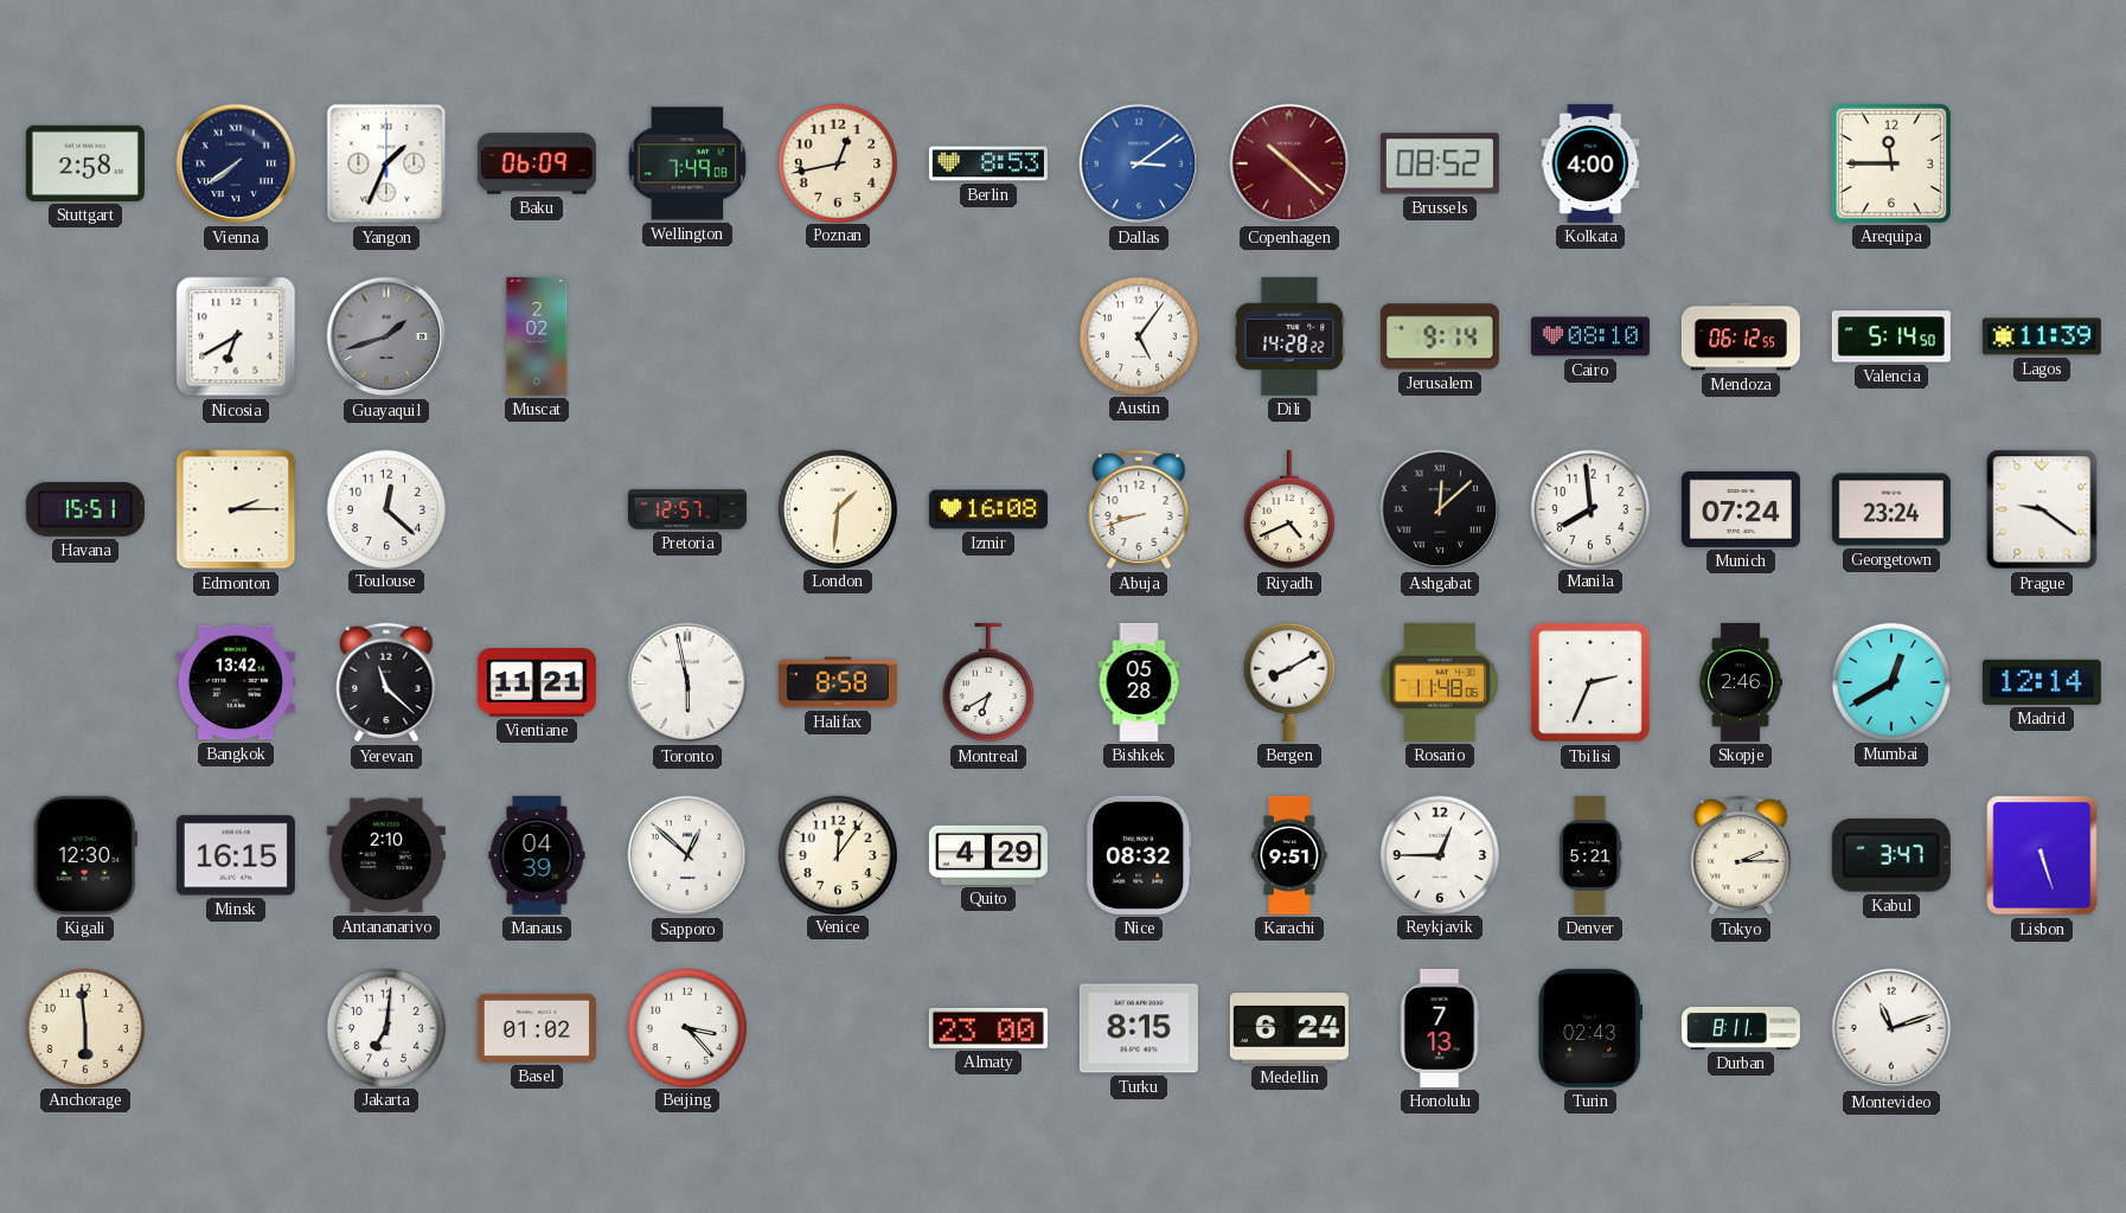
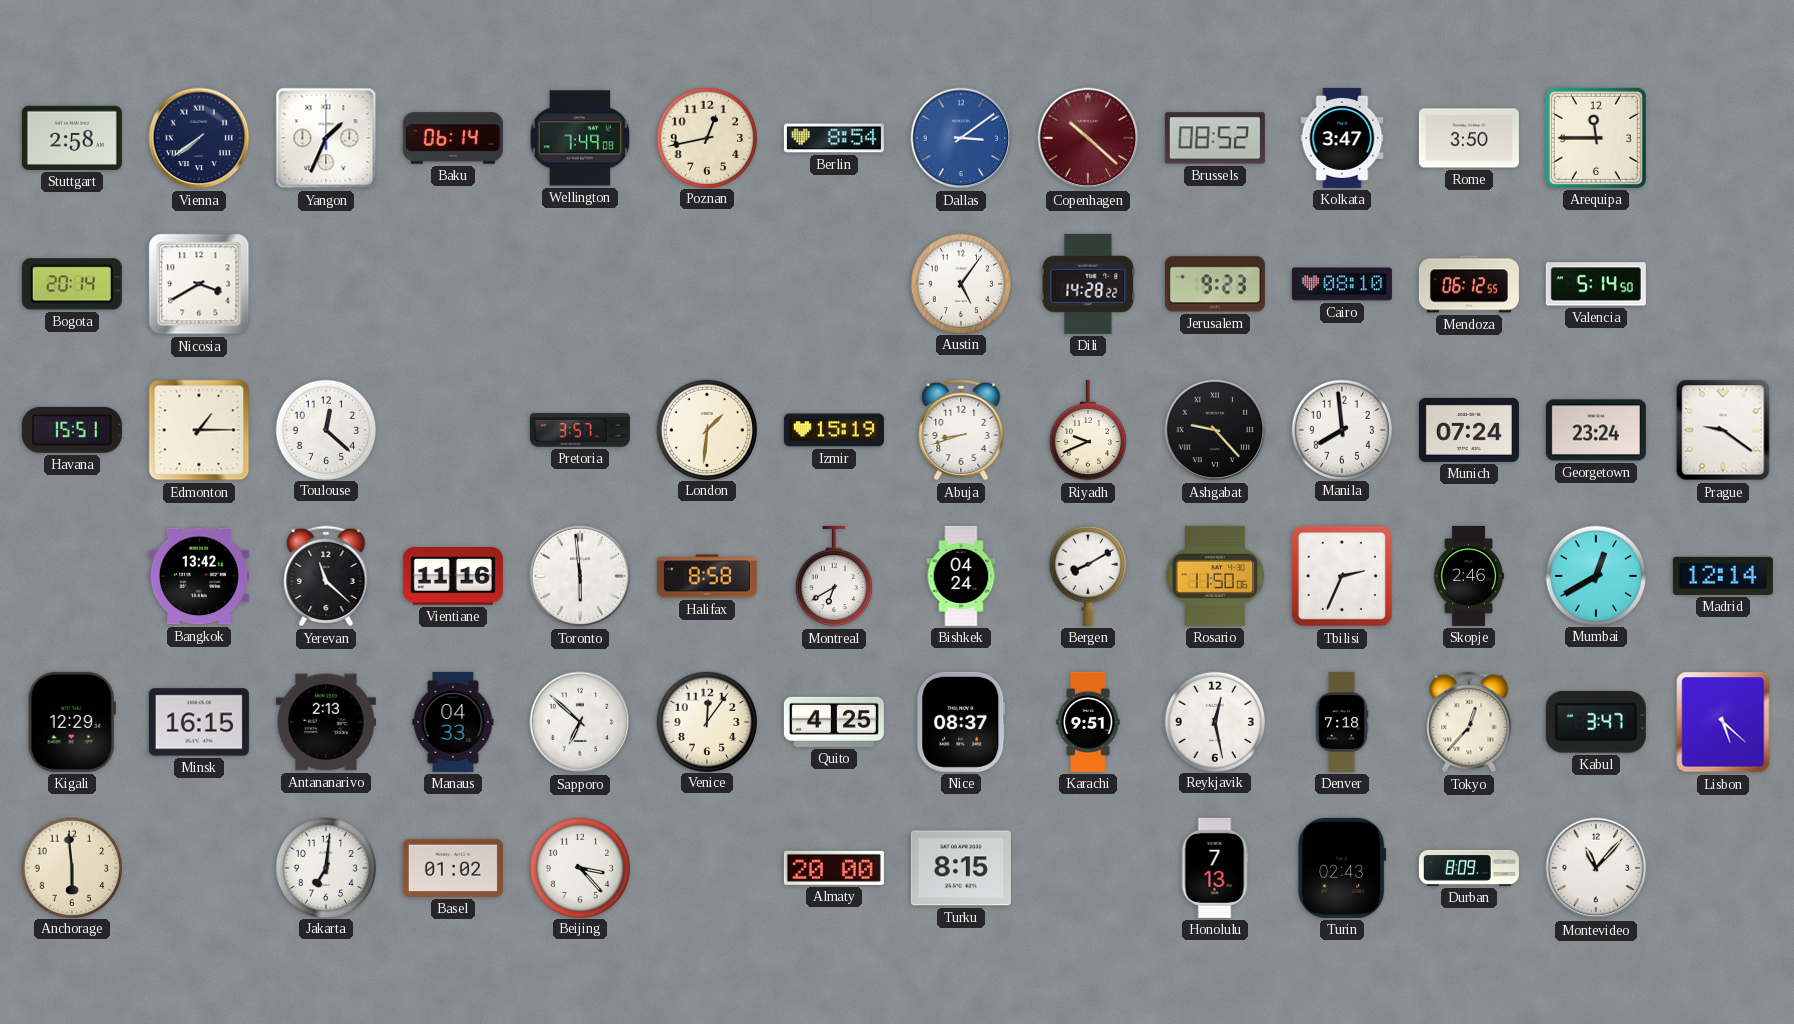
Baku: 06:09 -> 06:14
Berlin: 8:53 -> 8:54
Kolkata: 4:00 -> 3:47
Rome: none -> 3:50
Bogota: none -> 20:14
Nicosia: 6:40 -> 3:40
Guayaquil: 1:42 -> none
Muscat: 2:02 -> none
Jerusalem: 9:14 -> 9:23
Lagos: 11:39 -> none
Edmonton: 2:15 -> 1:15
Pretoria: 12:57 -> 3:57
Izmir: 16:08 -> 15:19
Riyadh: 4:41 -> 9:41
Ashgabat: 12:08 -> 9:23
Vientiane: 11:21 -> 11:16
Toronto: 5:58 -> 5:59
Bishkek: 05:28 -> 04:24
Rosario: 11:48 -> 11:50
Kigali: 12:30 -> 12:29
Antananarivo: 2:10 -> 2:13
Manaus: 04:39 -> 04:33
Sapporo: 12:52 -> 6:52
Quito: 4:29 -> 4:25
Nice: 08:32 -> 08:37
Reykjavik: 12:45 -> 12:28
Denver: 5:21 -> 7:18
Tokyo: 2:15 -> 12:37
Lisbon: 5:27 -> 5:22
Almaty: 23:00 -> 20:00
Medellin: 6:24 -> none
Durban: 8:11 -> 8:09
Montevideo: 11:12 -> 11:07
